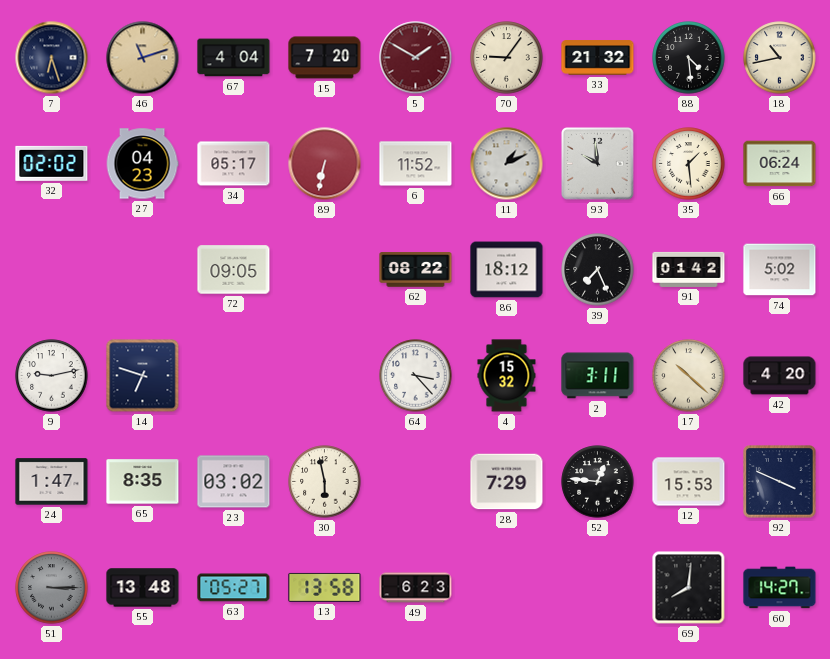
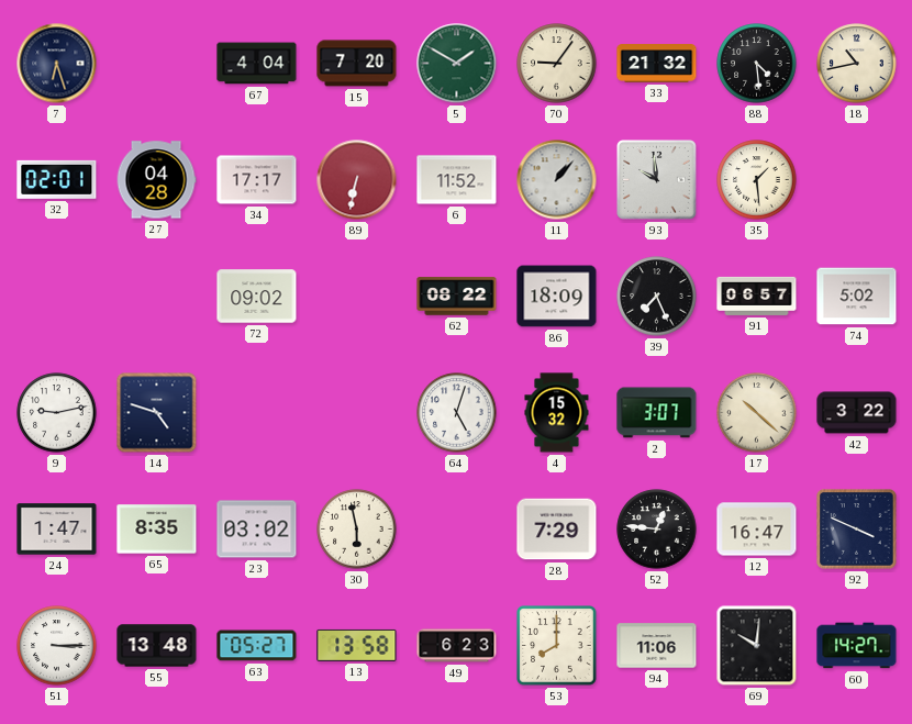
46: 11:12 -> none
5 dial: burgundy -> green
32: 02:02 -> 02:01
27: 04:23 -> 04:28
34: 05:17 -> 17:17
11: 1:11 -> 1:07
66: 06:24 -> none
72: 09:05 -> 09:02
86: 18:12 -> 18:09
91: 01:42 -> 06:57
14: 6:48 -> 4:48
64: 3:23 -> 5:03
2: 3:11 -> 3:07
42: 4:20 -> 3:22
12: 15:53 -> 16:47
51 dial: grey -> white
53: none -> 8:00
94: none -> 11:06
69: 8:01 -> 10:01
